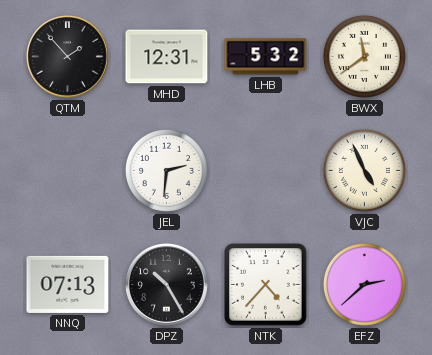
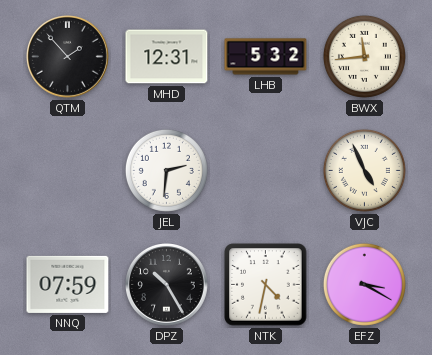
BWX: 11:39 -> 11:44
NNQ: 07:13 -> 07:59
NTK: 4:37 -> 4:32
EFZ: 2:38 -> 3:20
